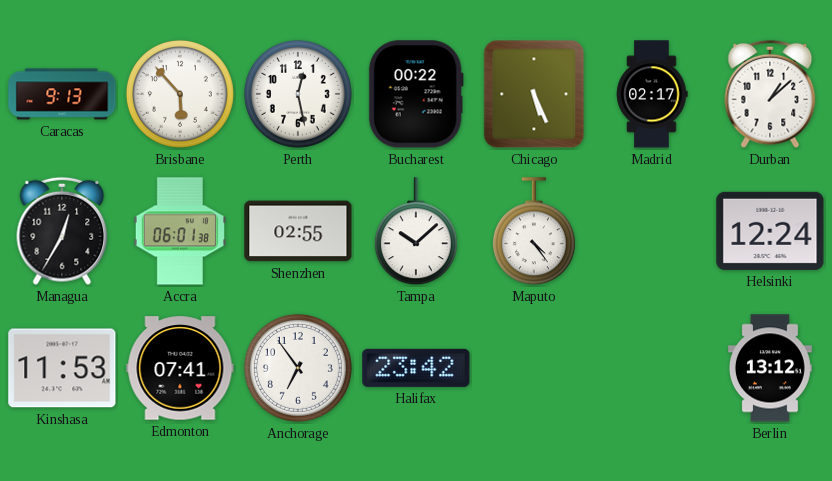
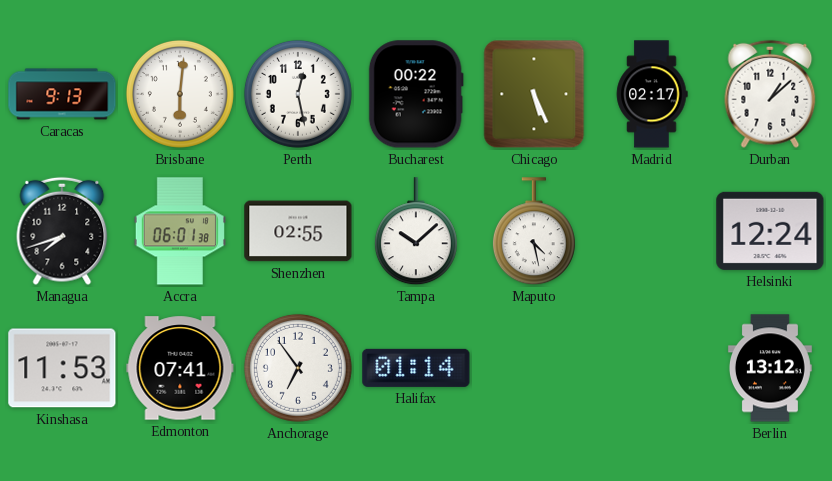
Brisbane: 5:53 -> 6:01
Managua: 12:35 -> 7:42
Maputo: 4:24 -> 4:28
Halifax: 23:42 -> 01:14
